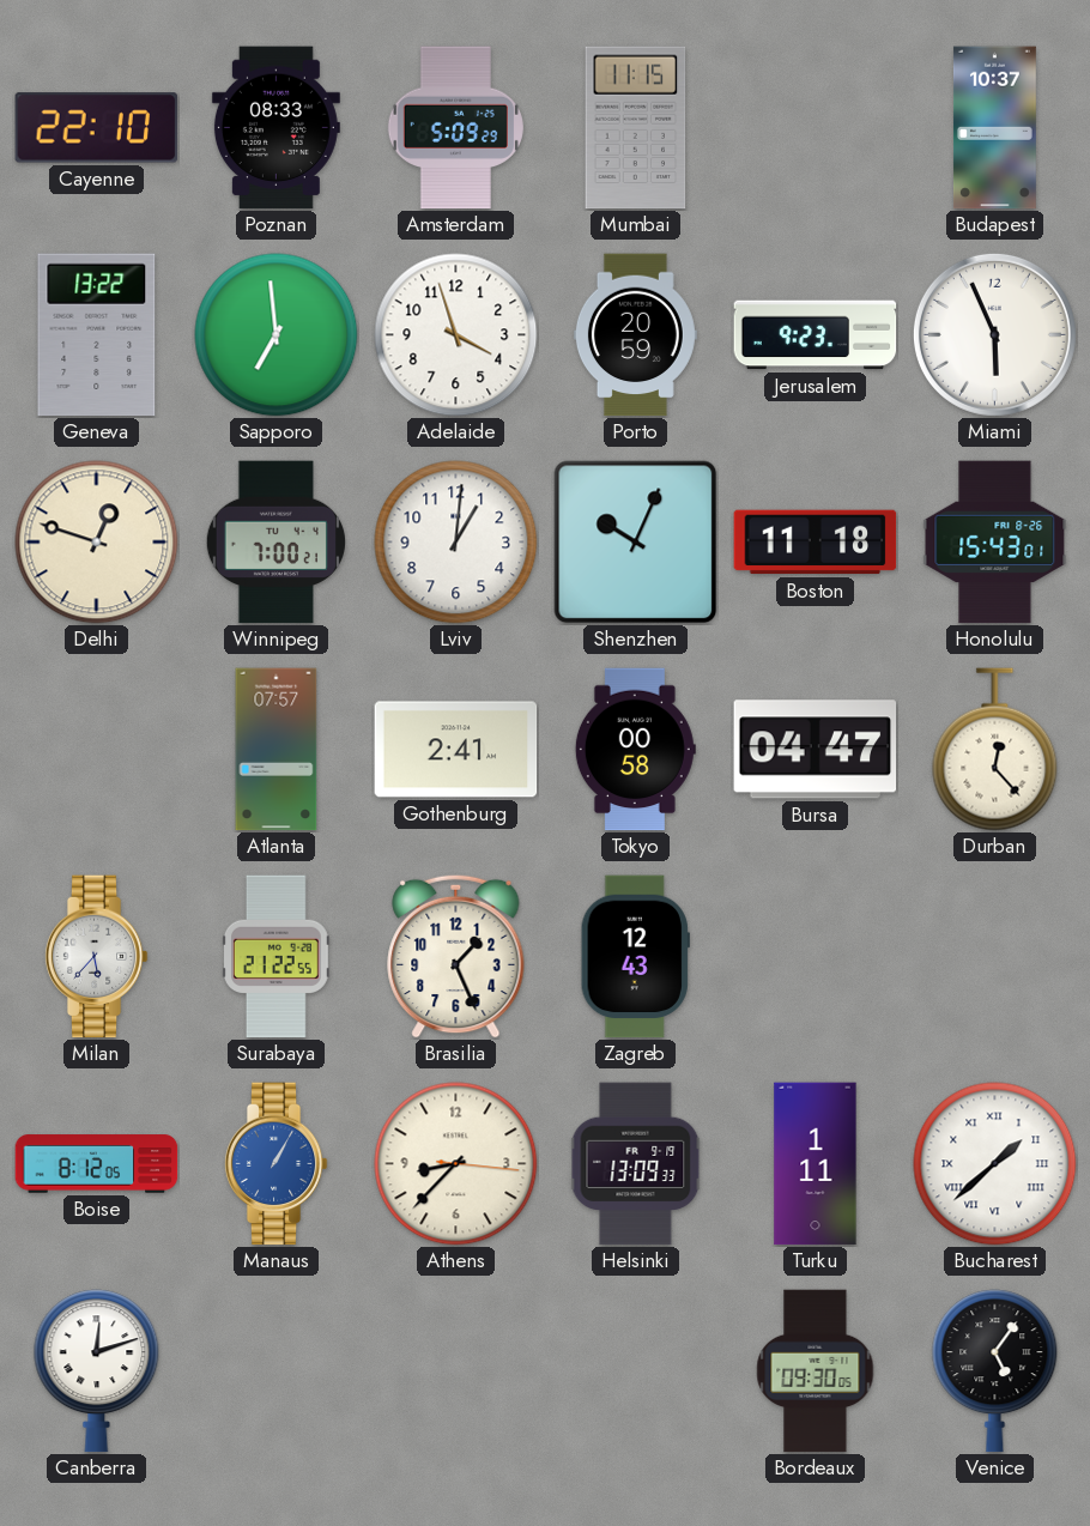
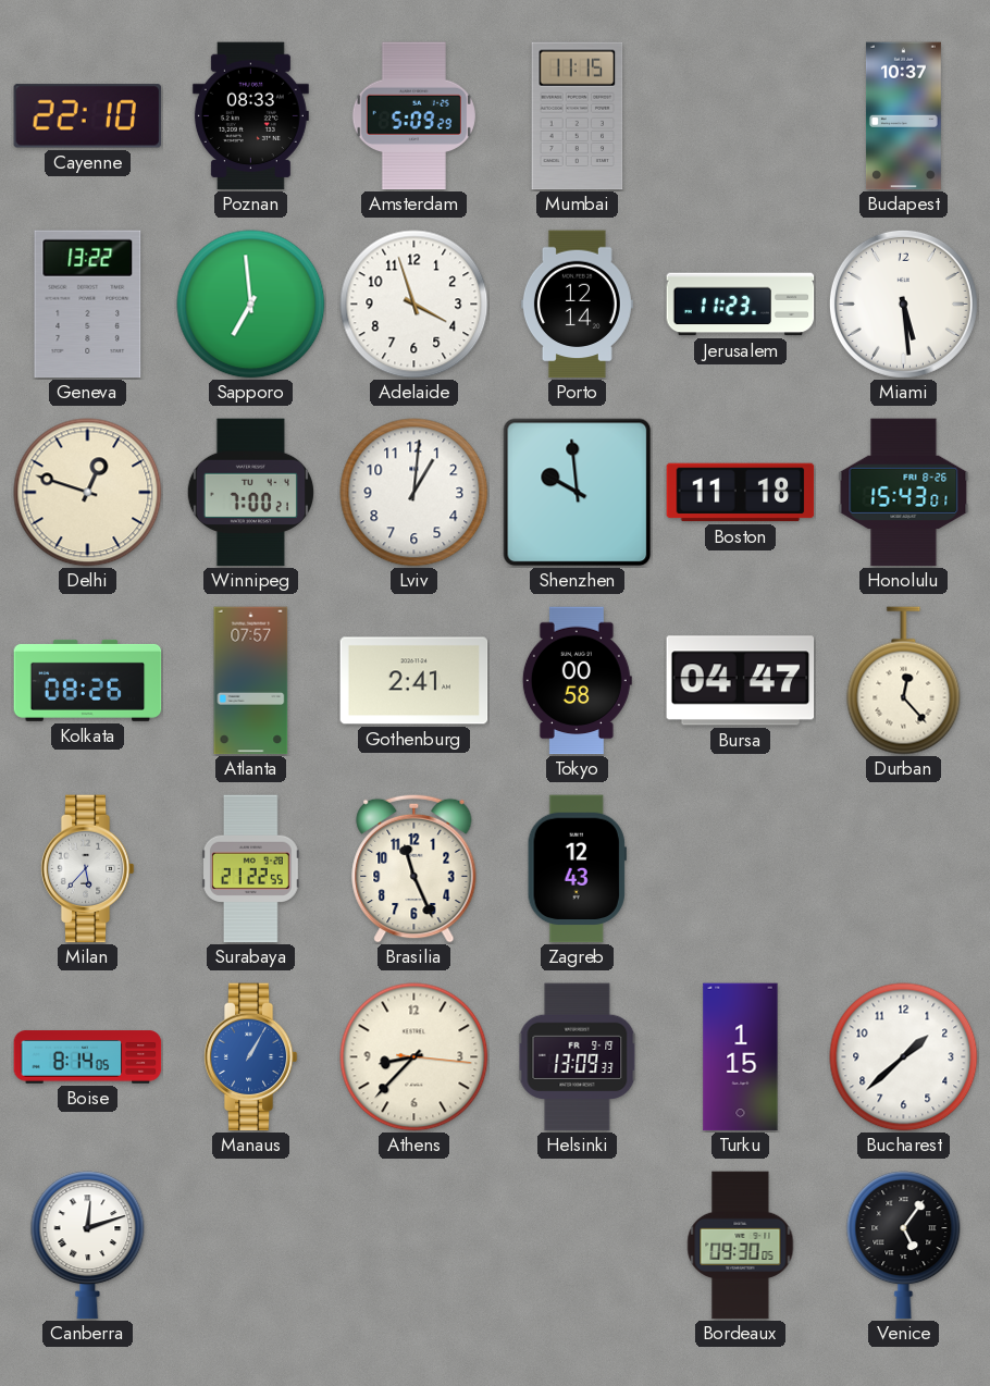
Porto: 20:59 -> 12:14
Jerusalem: 9:23 -> 11:23
Miami: 5:56 -> 5:29
Shenzhen: 10:04 -> 9:59
Kolkata: none -> 08:26
Brasilia: 1:26 -> 11:26
Boise: 8:12 -> 8:14
Turku: 1:11 -> 1:15
Bucharest numerals: Roman -> Arabic
